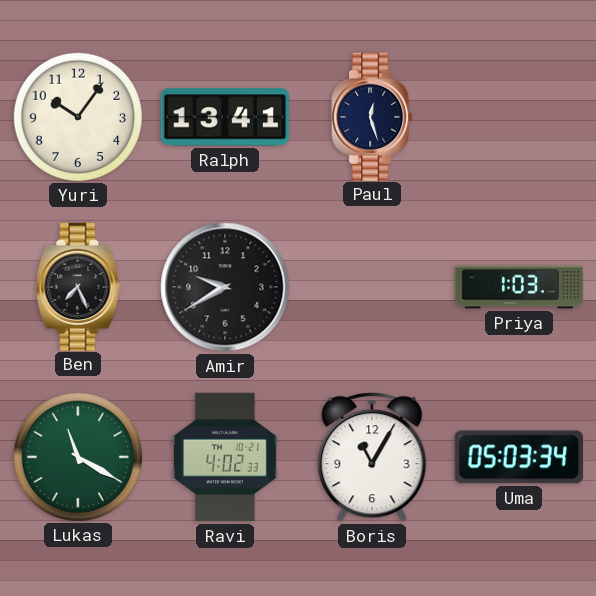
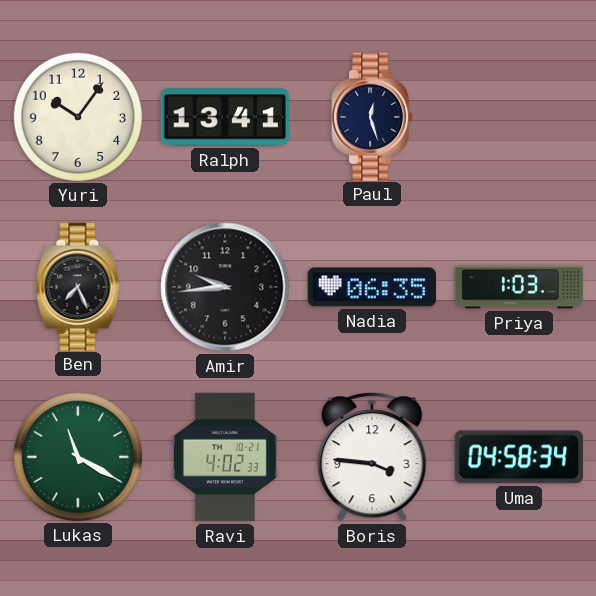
Amir: 9:40 -> 9:44
Nadia: none -> 06:35
Boris: 11:05 -> 3:46
Uma: 05:03 -> 04:58
